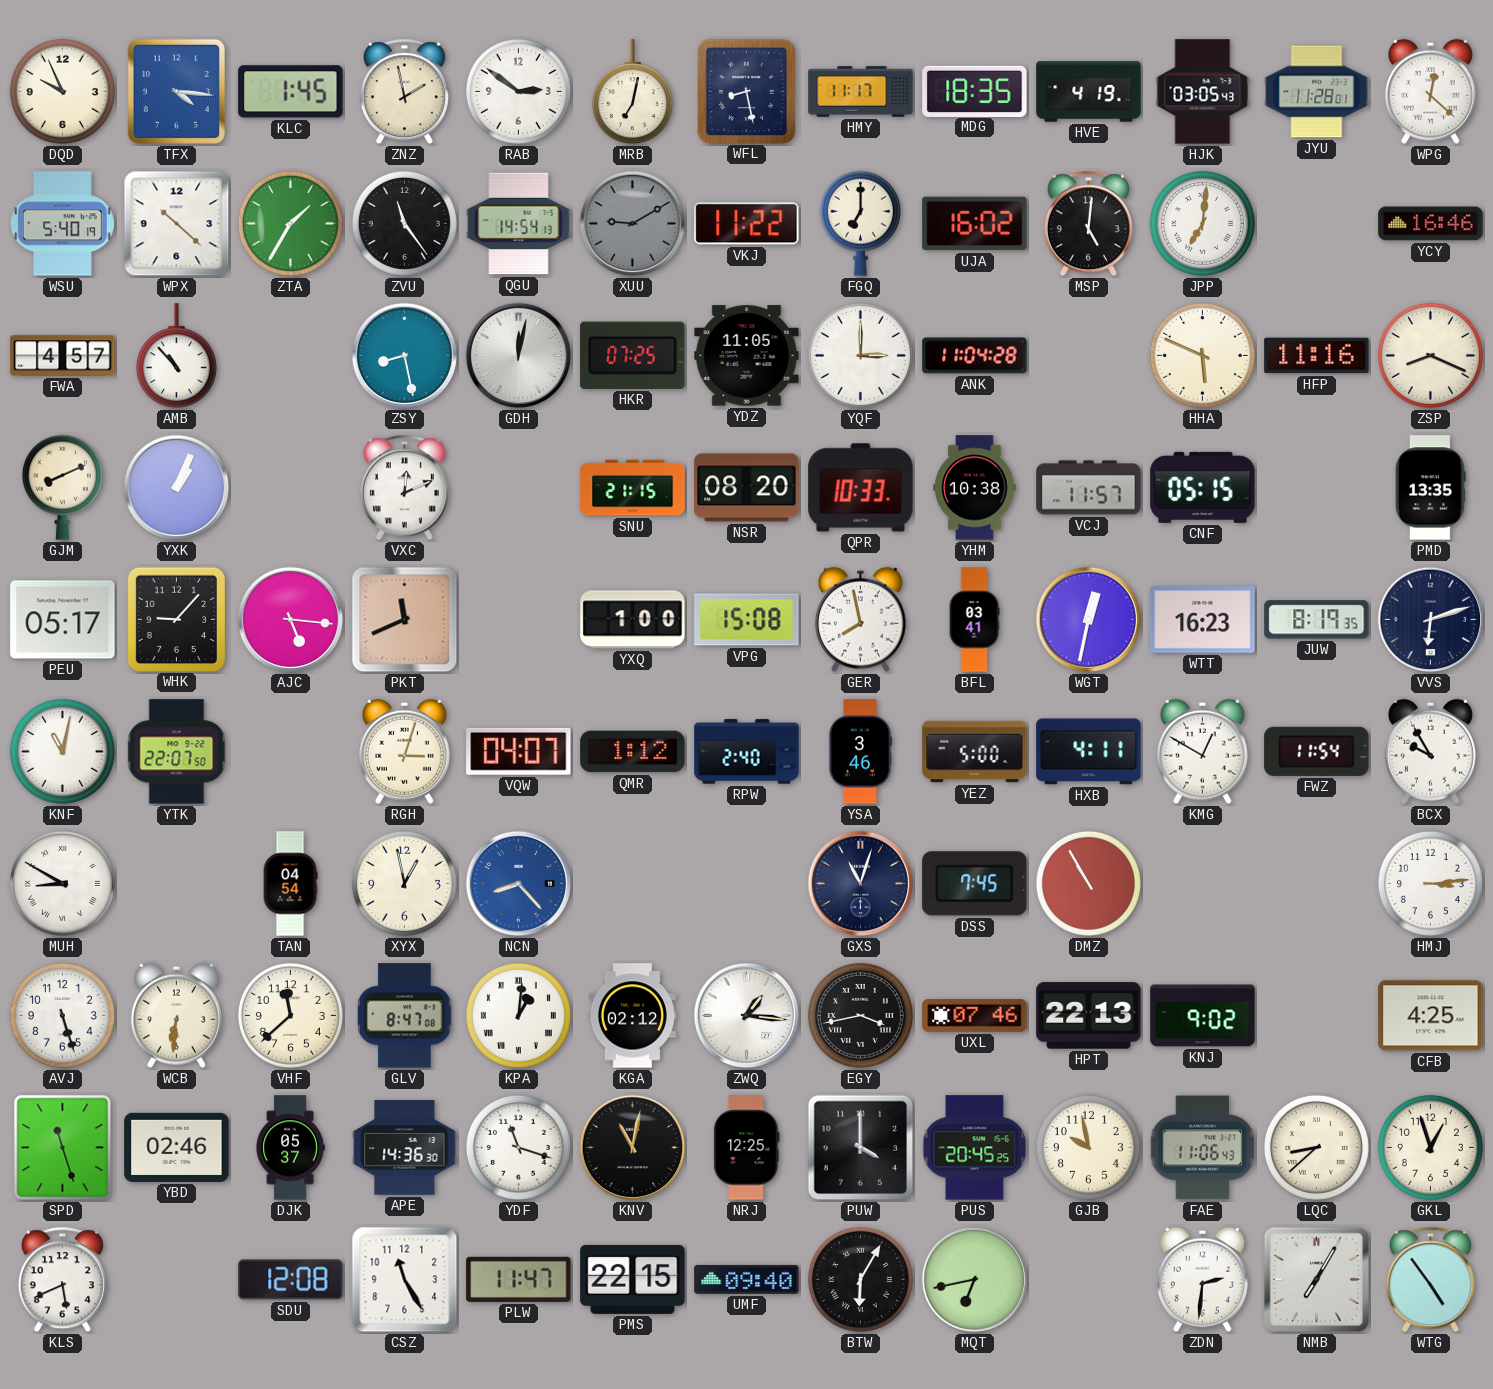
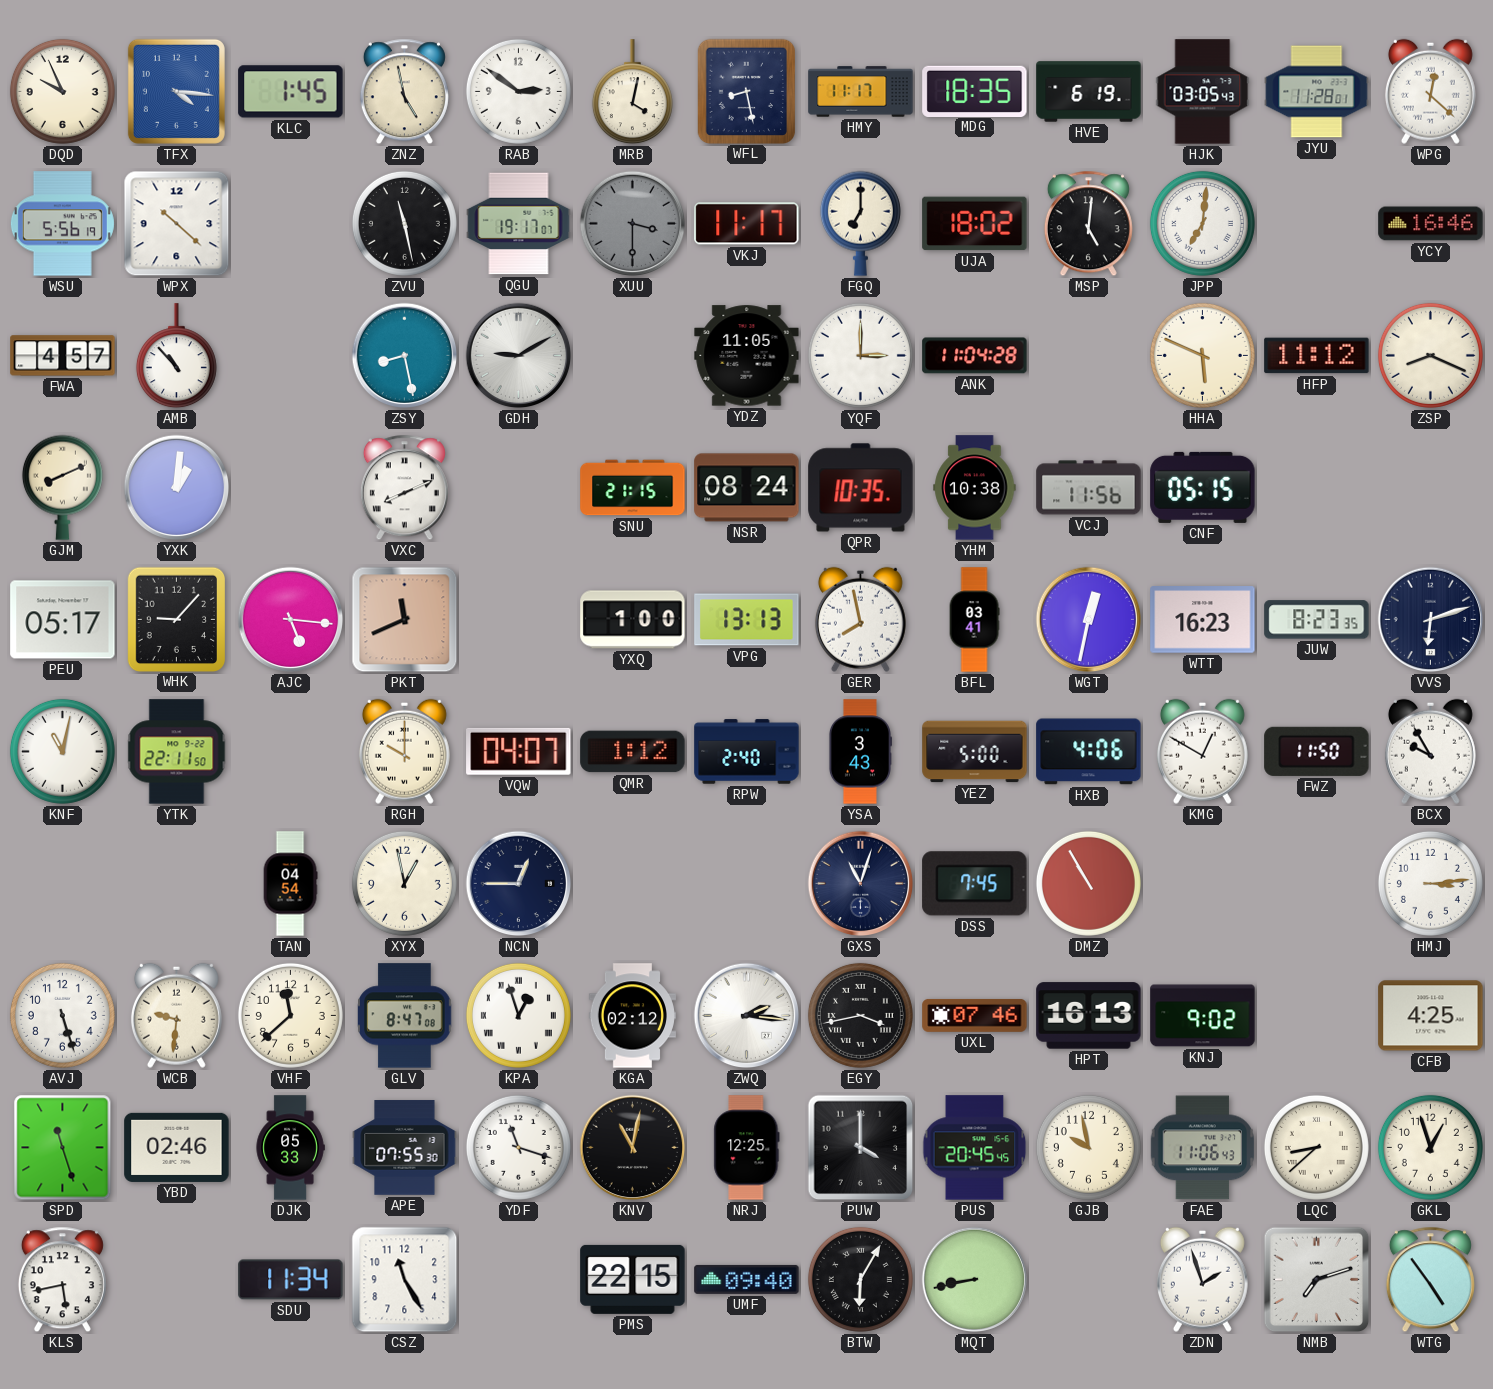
ZNZ: 1:58 -> 4:58
MRB: 7:02 -> 4:02
HVE: 4:19 -> 6:19
WSU: 5:40 -> 5:56
ZTA: 1:35 -> none
ZVU: 11:24 -> 11:28
QGU: 14:54 -> 19:17
XUU: 9:10 -> 3:30
VKJ: 11:22 -> 11:17
UJA: 16:02 -> 18:02
GDH: 12:02 -> 9:10
HKR: 07:25 -> none
HFP: 11:16 -> 11:12
YXK: 1:04 -> 1:01
VXC: 12:11 -> 8:11
NSR: 08:20 -> 08:24
QPR: 10:33 -> 10:35
VCJ: 11:57 -> 11:56
PMD: 13:35 -> none
VPG: 15:08 -> 13:13
JUW: 8:19 -> 8:23
YTK: 22:07 -> 22:11
RGH: 3:03 -> 10:00
YSA: 3:46 -> 3:43
HXB: 4:11 -> 4:06
FWZ: 11:54 -> 11:50
MUH: 8:50 -> none
NCN: 8:23 -> 12:45
NCN dial: blue -> navy
WCB: 6:31 -> 9:31
KPA: 1:01 -> 12:57
ZWQ: 1:16 -> 2:16
HPT: 22:13 -> 16:13
DJK: 05:37 -> 05:33
APE: 14:36 -> 07:55
PUS: 20:45:25 -> 20:45:45
KLS: 5:41 -> 5:43
SDU: 12:08 -> 11:34
PLW: 11:47 -> none
MQT: 6:43 -> 8:43
ZDN: 2:31 -> 1:57
NMB: 7:05 -> 7:12
